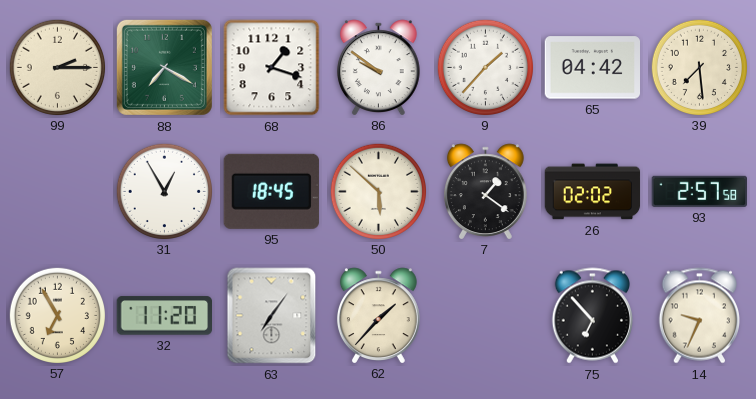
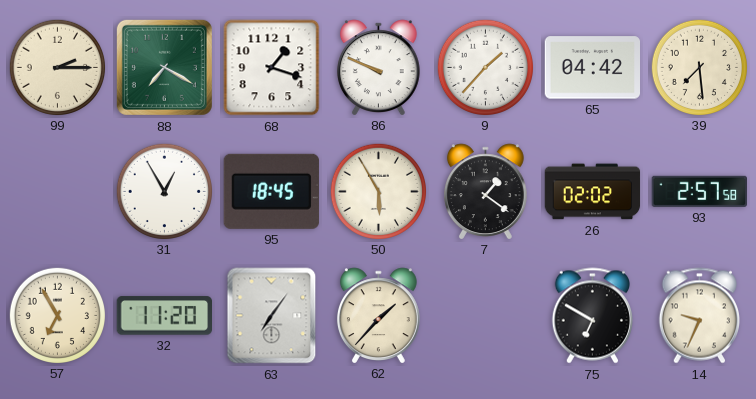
86: 9:51 -> 9:49
50: 5:52 -> 5:55
75: 6:53 -> 6:50
